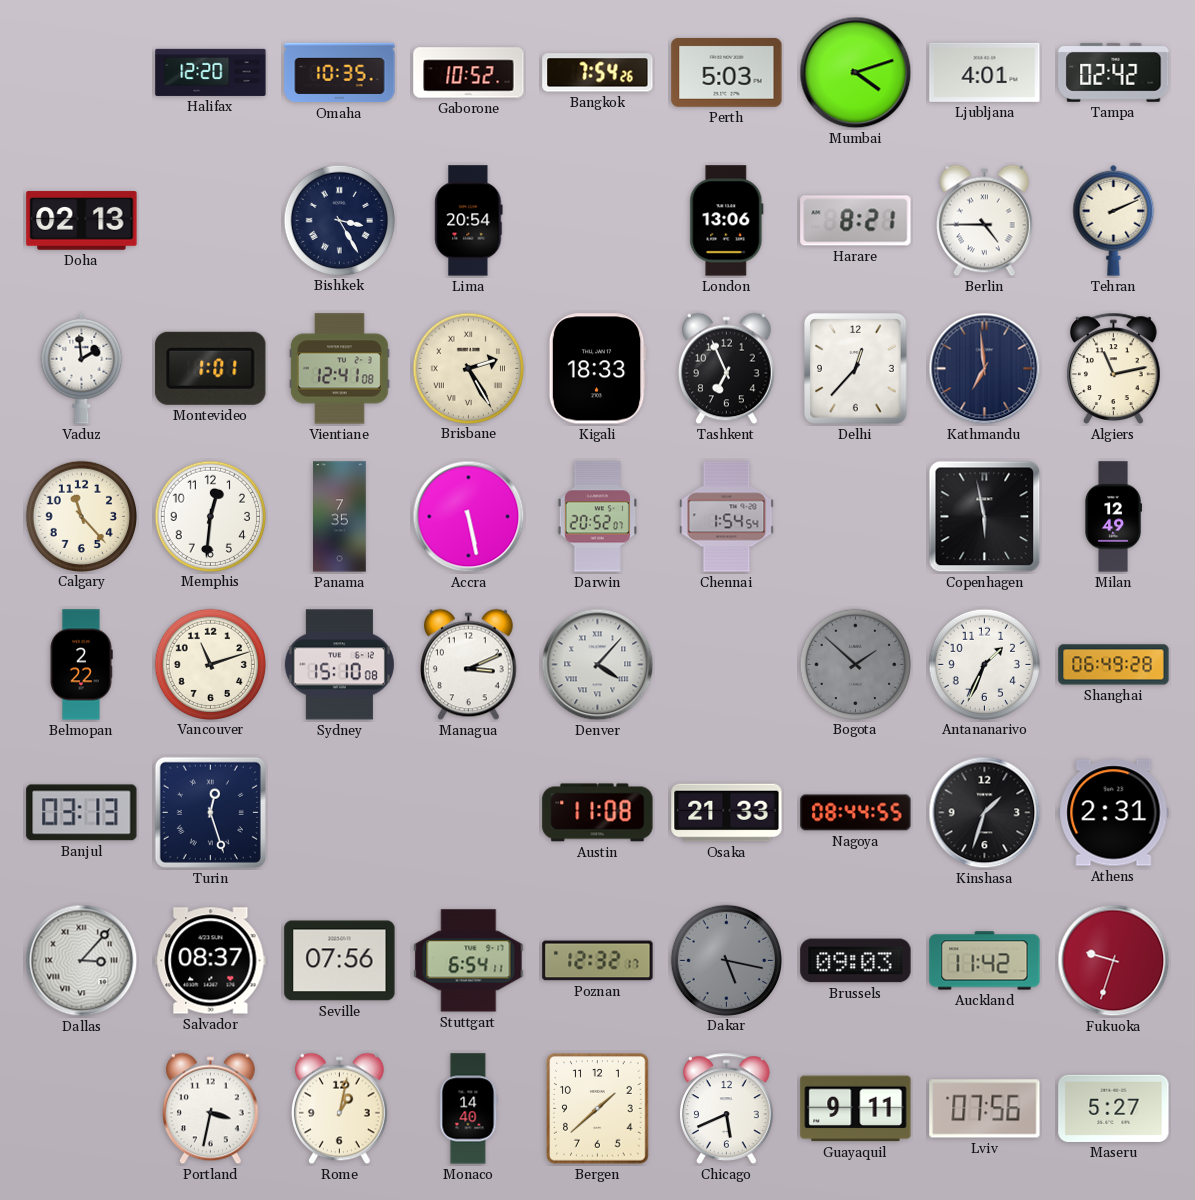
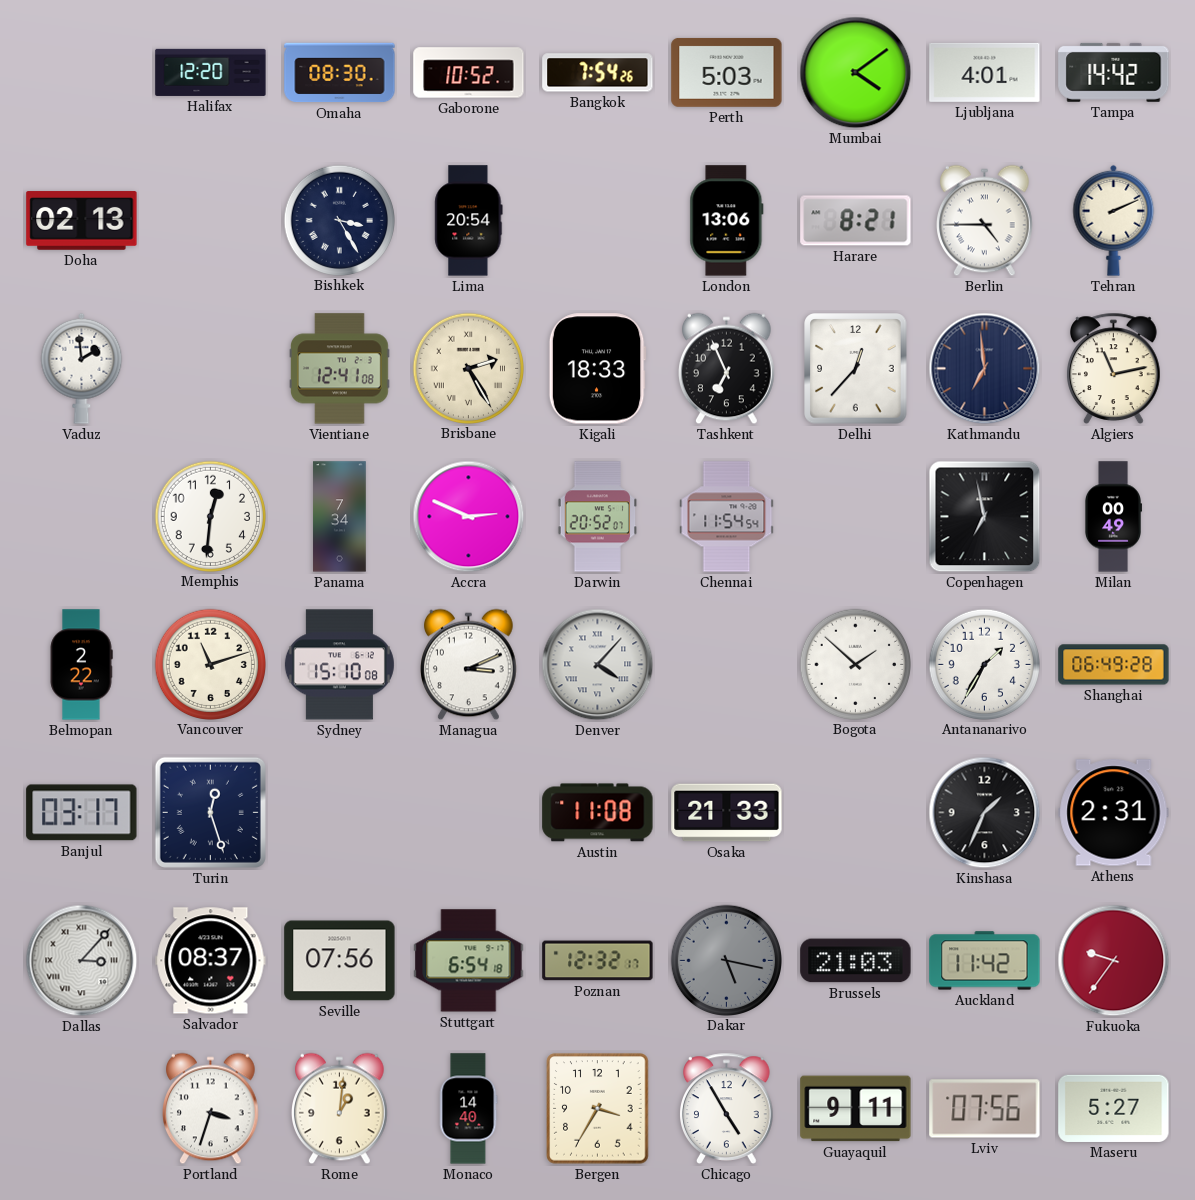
Omaha: 10:35 -> 08:30
Mumbai: 4:12 -> 4:09
Tampa: 02:42 -> 14:42
Montevideo: 1:01 -> none
Calgary: 11:23 -> none
Panama: 7:35 -> 7:34
Accra: 5:28 -> 2:49
Chennai: 1:54 -> 11:54
Copenhagen: 5:58 -> 6:58
Milan: 12:49 -> 00:49
Bogota dial: grey -> white
Antananarivo: 1:34 -> 1:35
Banjul: 03:13 -> 03:17
Nagoya: 08:44 -> none
Kinshasa: 1:33 -> 1:34
Stuttgart: 6:54:11 -> 6:54:18
Brussels: 09:03 -> 21:03
Fukuoka: 9:33 -> 9:36
Portland: 3:32 -> 3:33
Rome: 1:02 -> 1:01
Bergen: 1:38 -> 3:35
Chicago: 5:41 -> 4:55
